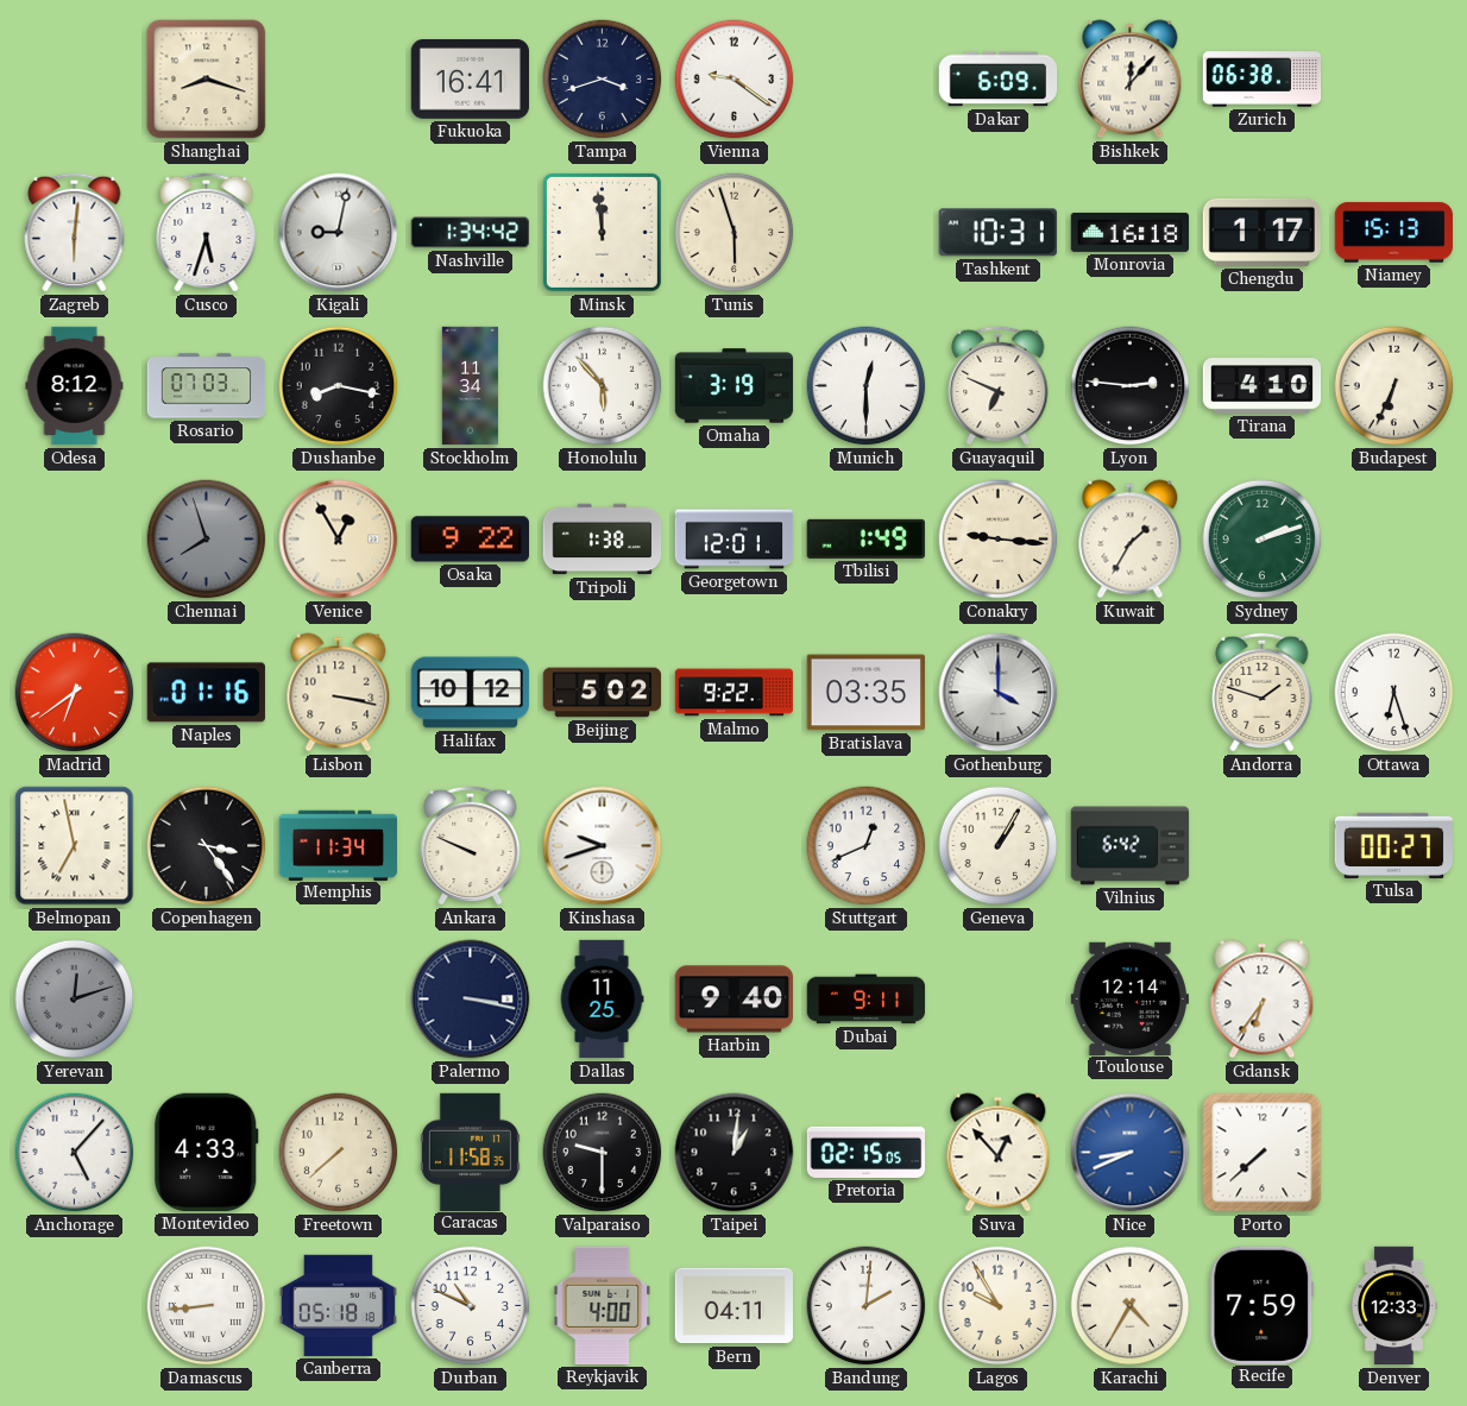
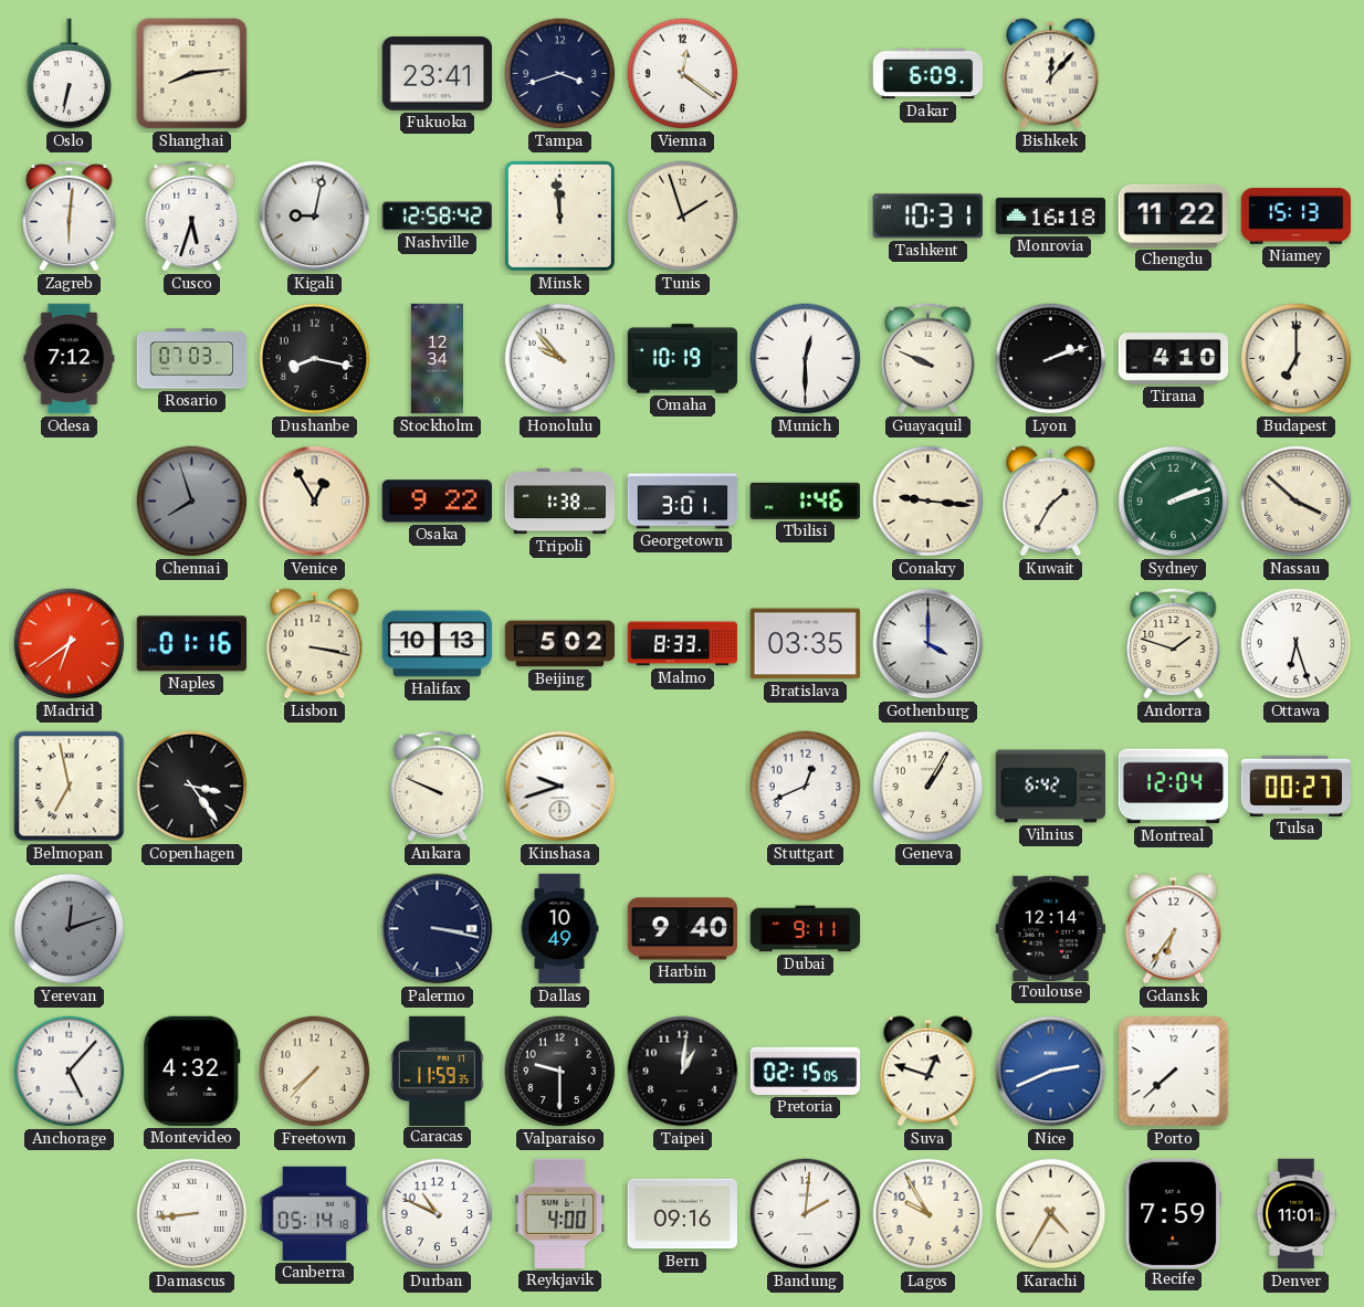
Oslo: none -> 6:32
Shanghai: 8:18 -> 8:14
Fukuoka: 16:41 -> 23:41
Vienna: 9:21 -> 12:21
Zurich: 06:38 -> none
Nashville: 1:34 -> 12:58
Tunis: 5:57 -> 1:57
Chengdu: 1:17 -> 11:22
Odesa: 8:12 -> 7:12
Stockholm: 11:34 -> 12:34
Honolulu: 5:53 -> 9:53
Omaha: 3:19 -> 10:19
Guayaquil: 6:49 -> 9:49
Lyon: 2:46 -> 2:12
Budapest: 6:34 -> 7:00
Georgetown: 12:01 -> 3:01
Tbilisi: 1:49 -> 1:46
Nassau: none -> 3:52
Halifax: 10:12 -> 10:13
Malmo: 9:22 -> 8:33
Memphis: 11:34 -> none
Montreal: none -> 12:04
Dallas: 11:25 -> 10:49
Montevideo: 4:33 -> 4:32
Freetown: 7:38 -> 7:37
Caracas: 11:58 -> 11:59
Suva: 12:53 -> 12:48
Nice: 8:41 -> 2:41
Canberra: 05:18 -> 05:14
Bern: 04:11 -> 09:16
Denver: 12:33 -> 11:01
